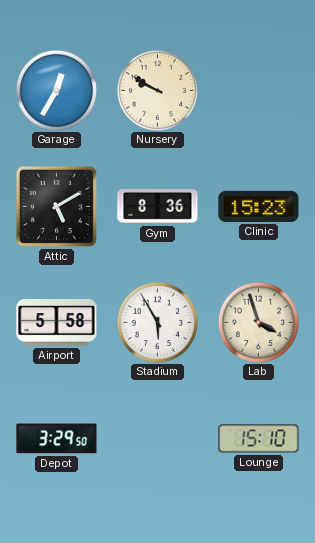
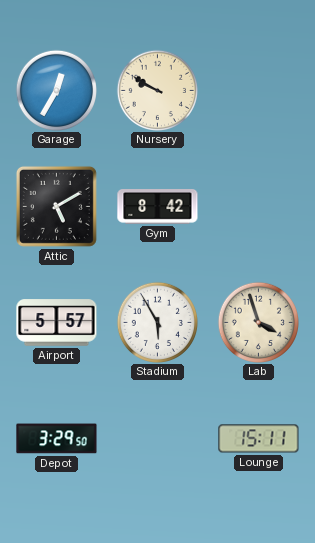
Gym: 8:36 -> 8:42
Clinic: 15:23 -> none
Airport: 5:58 -> 5:57
Lounge: 15:10 -> 15:11
